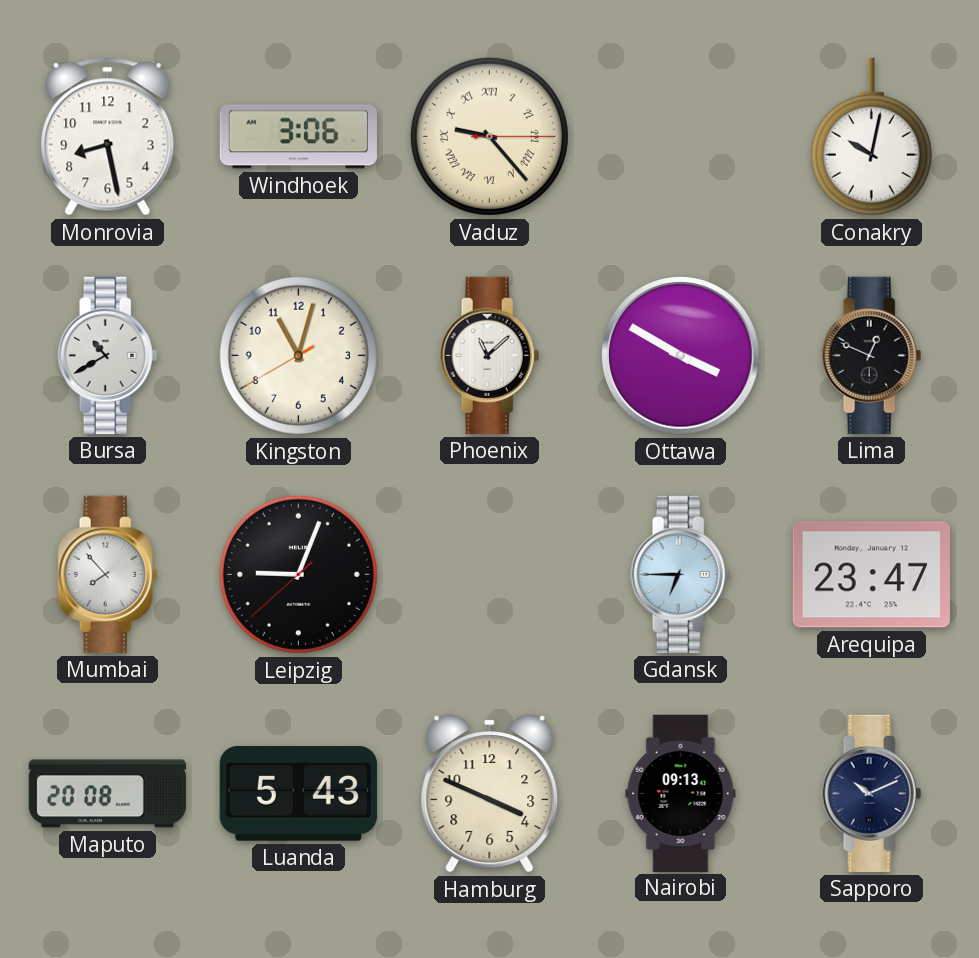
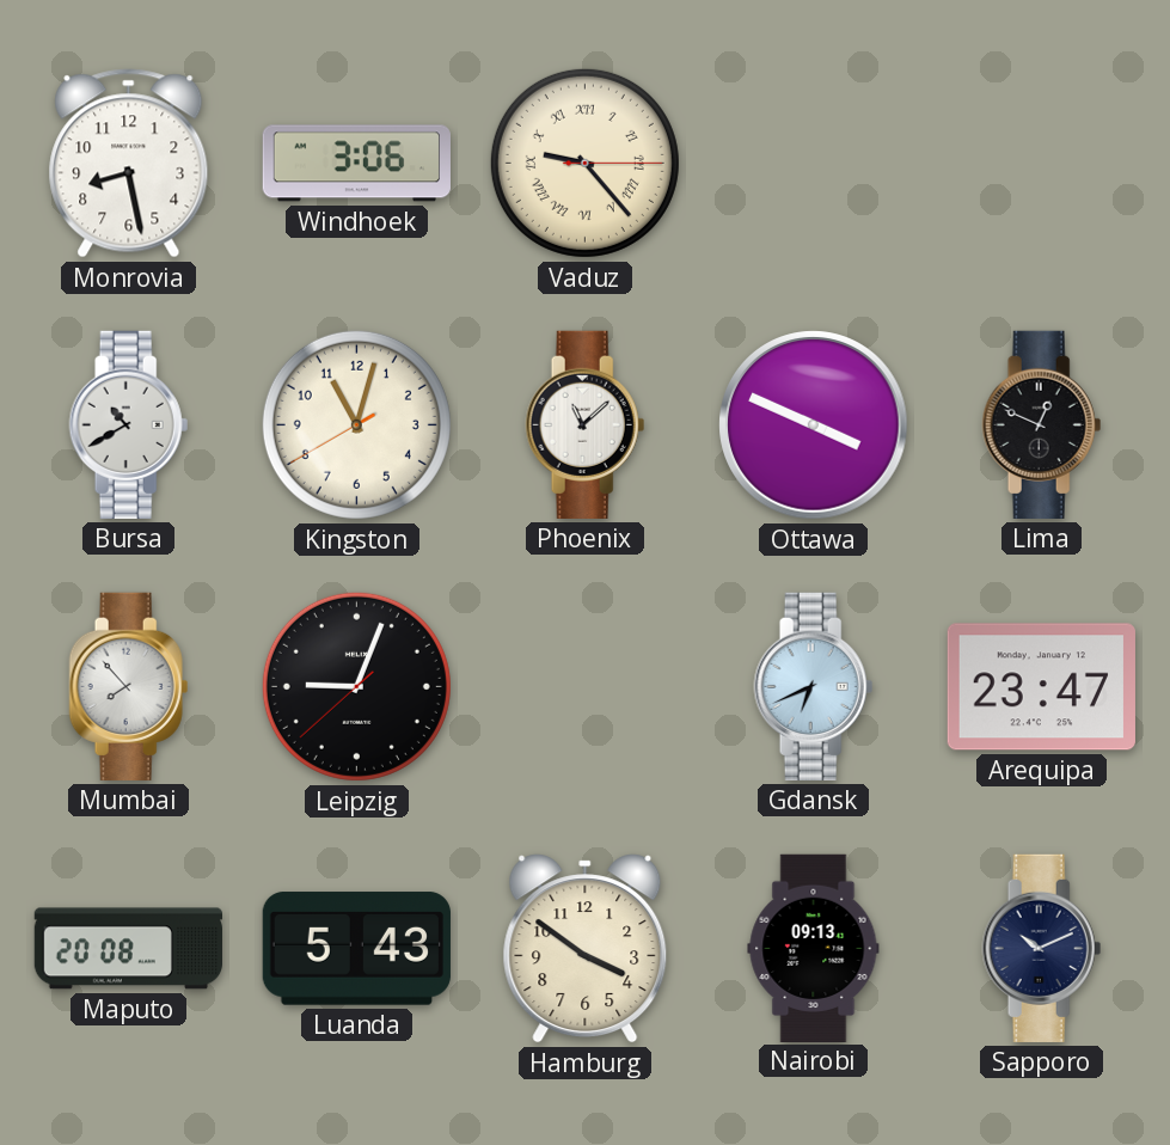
Conakry: 10:02 -> none
Ottawa: 3:50 -> 3:49
Gdansk: 6:45 -> 6:41
Hamburg: 3:49 -> 3:51
